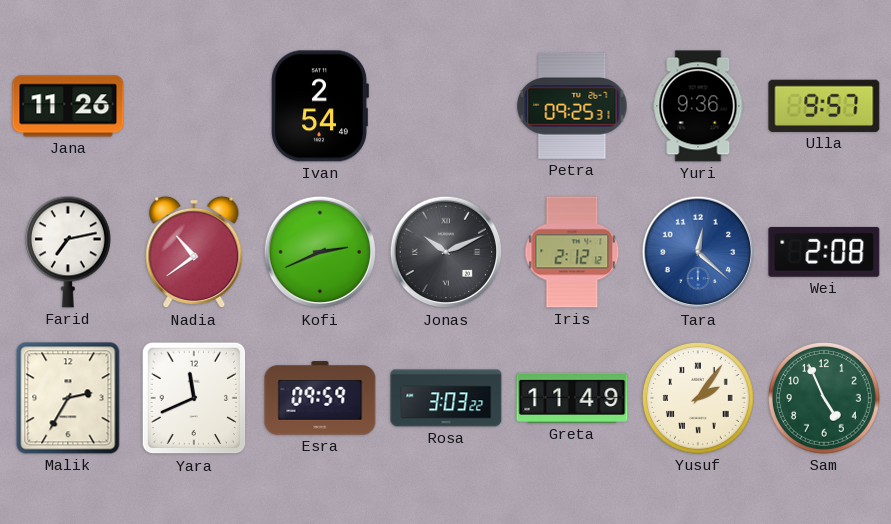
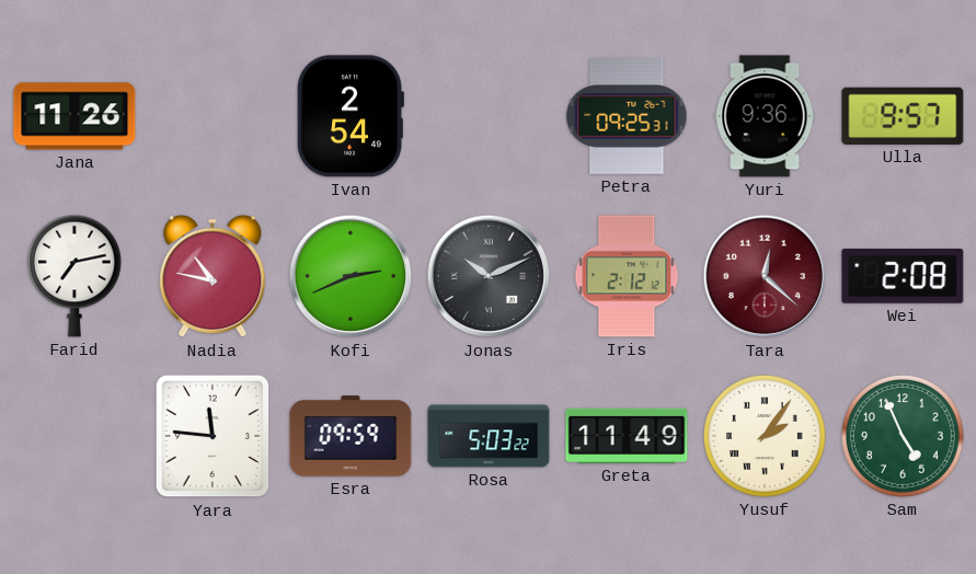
Nadia: 10:39 -> 10:47
Tara dial: blue -> burgundy
Malik: 2:35 -> none
Yara: 11:41 -> 11:46
Rosa: 3:03 -> 5:03
